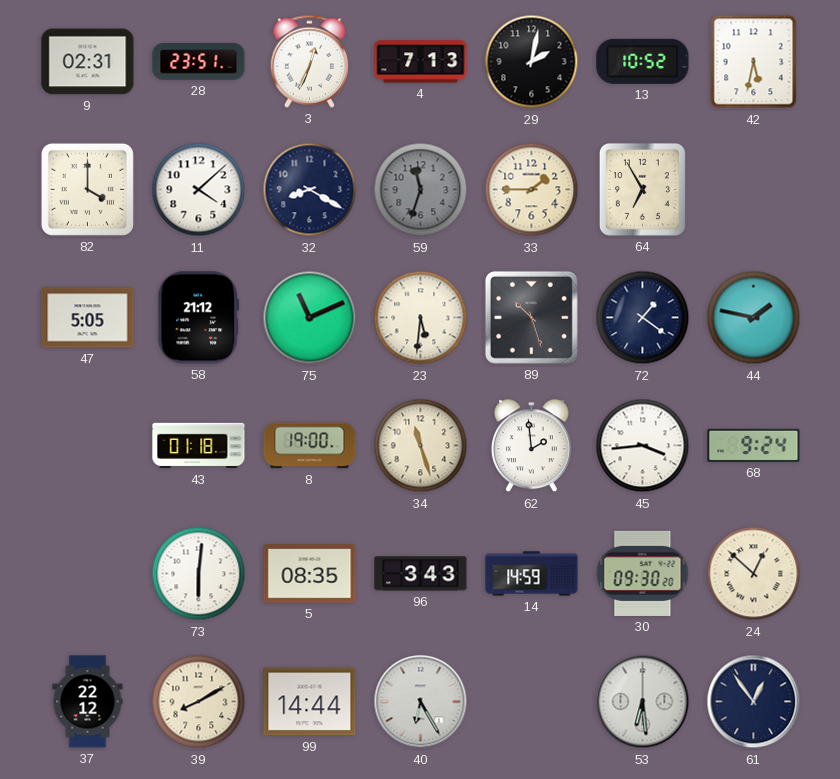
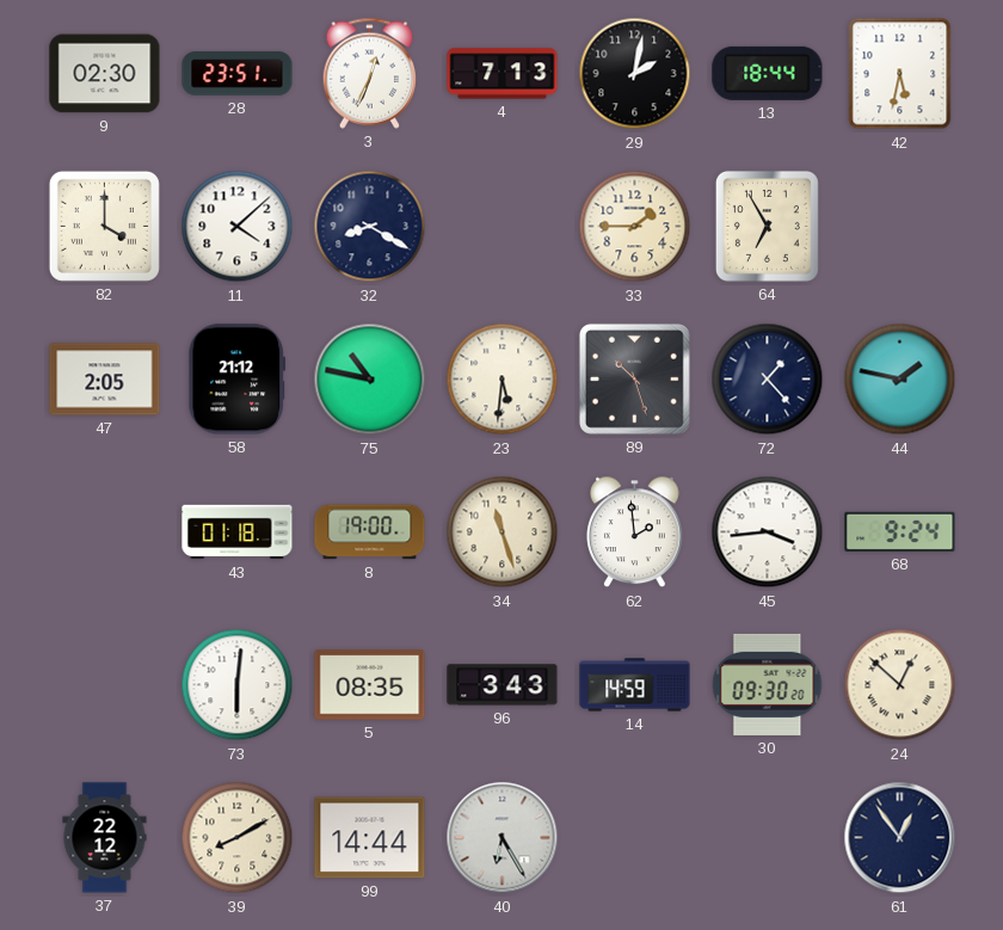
9: 02:31 -> 02:30
13: 10:52 -> 18:44
59: 11:33 -> none
47: 5:05 -> 2:05
75: 11:11 -> 10:47
72: 1:21 -> 1:23
53: 6:29 -> none
